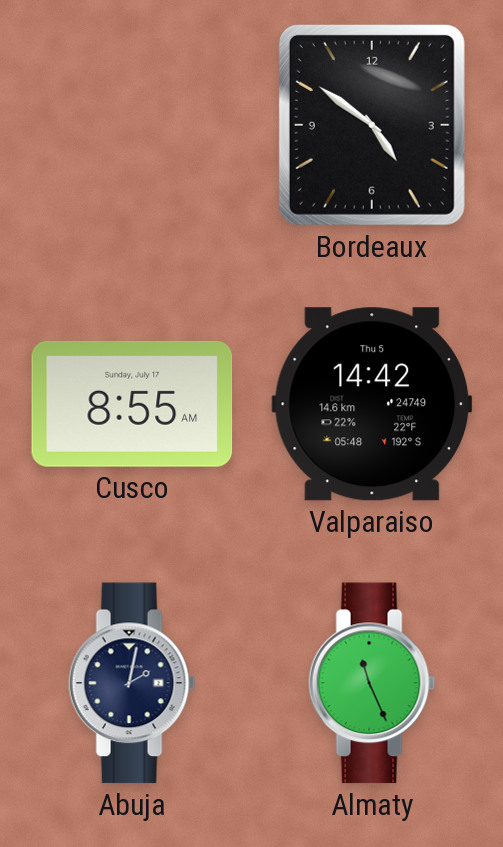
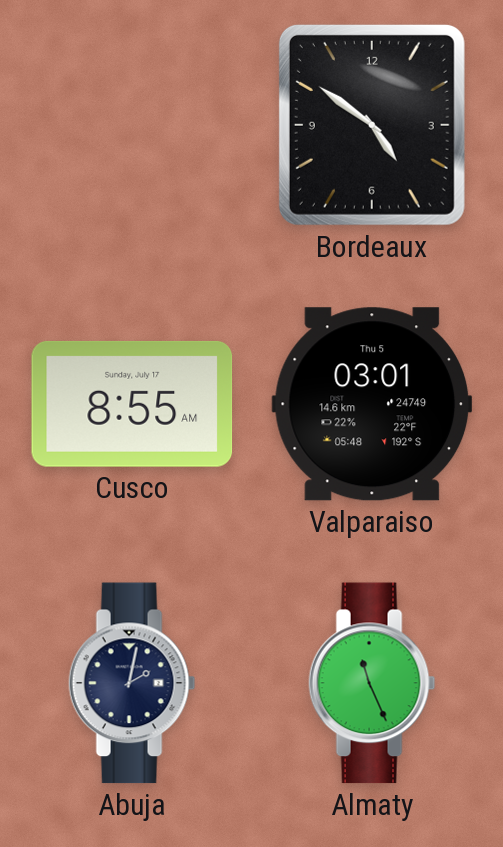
Valparaiso: 14:42 -> 03:01
